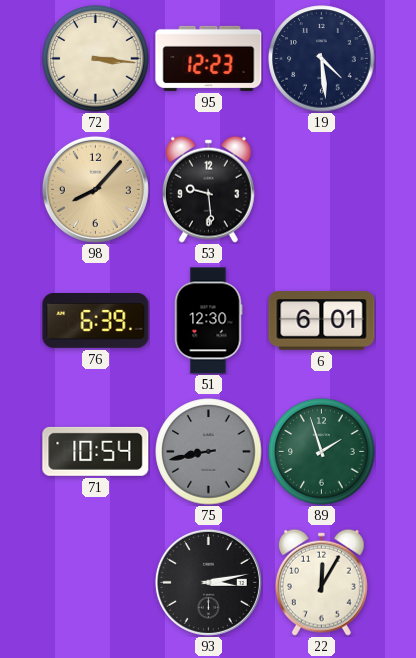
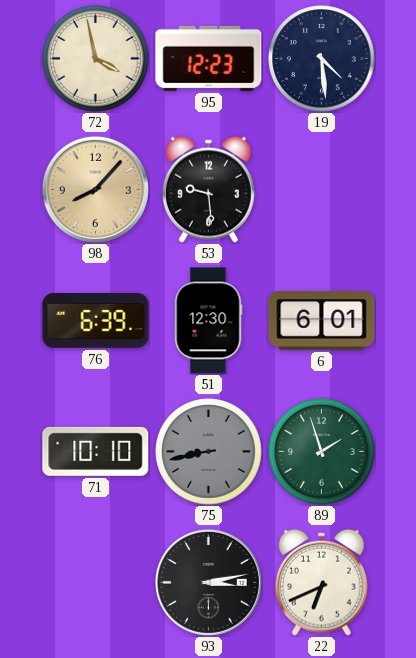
72: 3:16 -> 3:58
71: 10:54 -> 10:10
22: 12:05 -> 6:41
